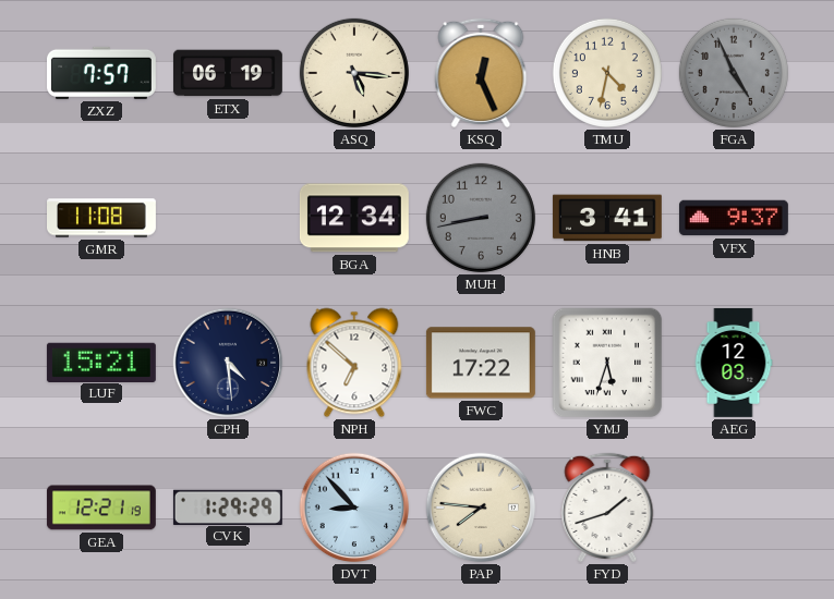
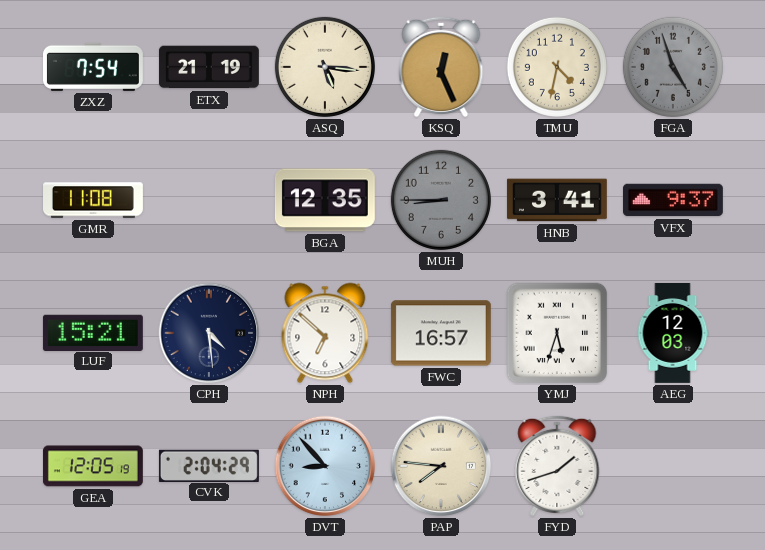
ZXZ: 7:57 -> 7:54
ETX: 06:19 -> 21:19
FGA: 4:56 -> 4:57
BGA: 12:34 -> 12:35
MUH: 8:43 -> 8:45
FWC: 17:22 -> 16:57
GEA: 12:21 -> 12:05
CVK: 1:29 -> 2:04
